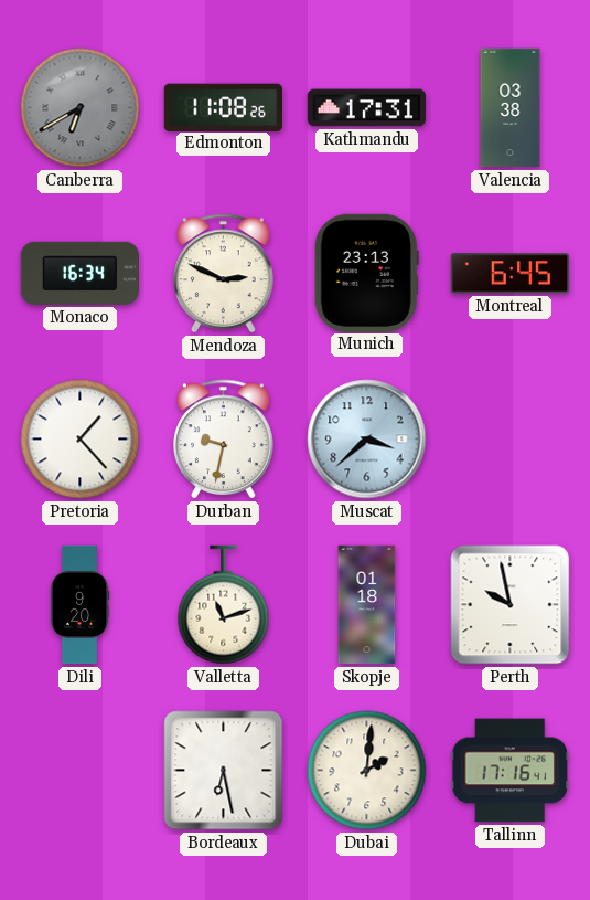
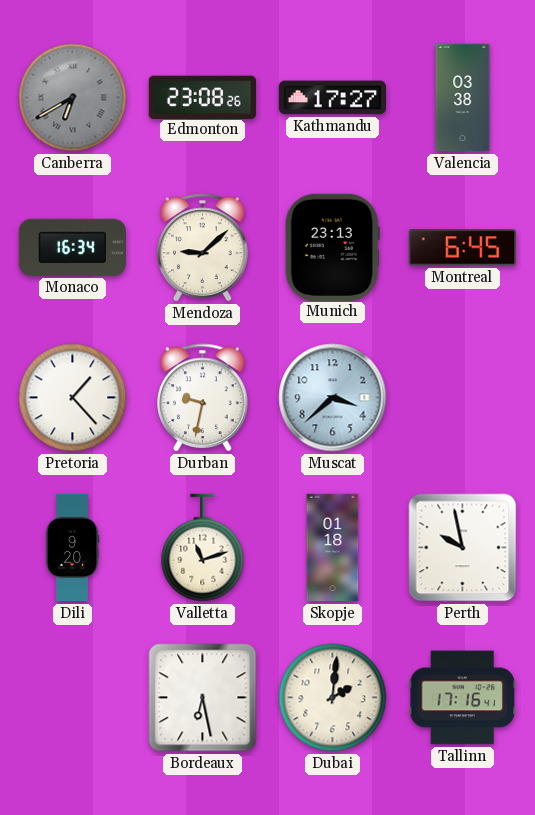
Edmonton: 11:08 -> 23:08
Kathmandu: 17:31 -> 17:27
Mendoza: 2:49 -> 9:08
